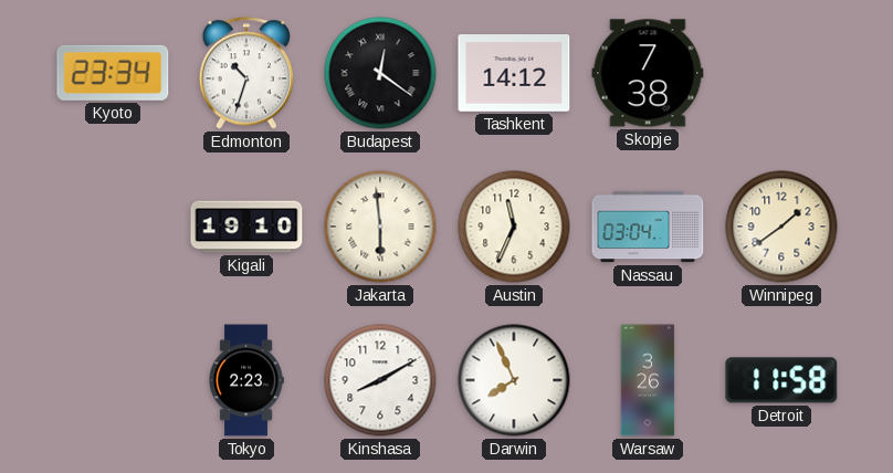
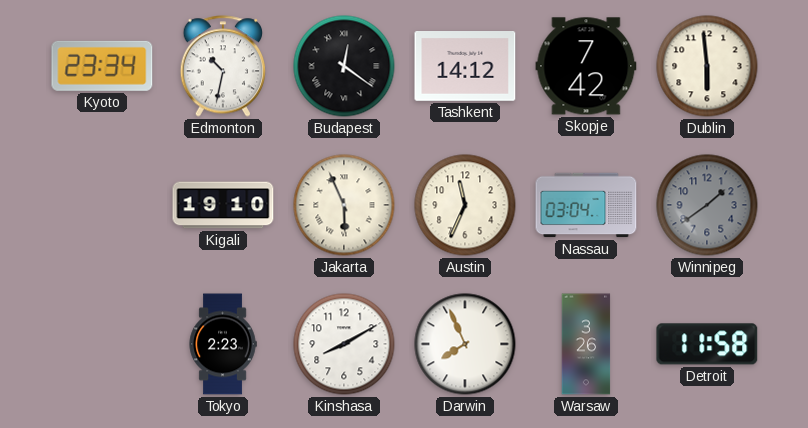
Edmonton: 10:33 -> 10:32
Skopje: 7:38 -> 7:42
Dublin: none -> 5:59
Jakarta: 5:59 -> 5:56
Winnipeg dial: cream -> grey
